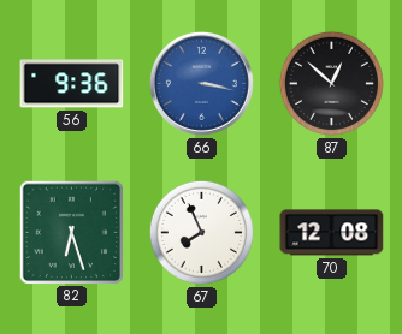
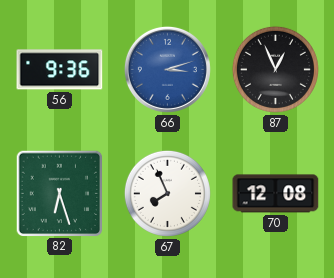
66: 3:17 -> 3:12
87: 12:52 -> 12:56
